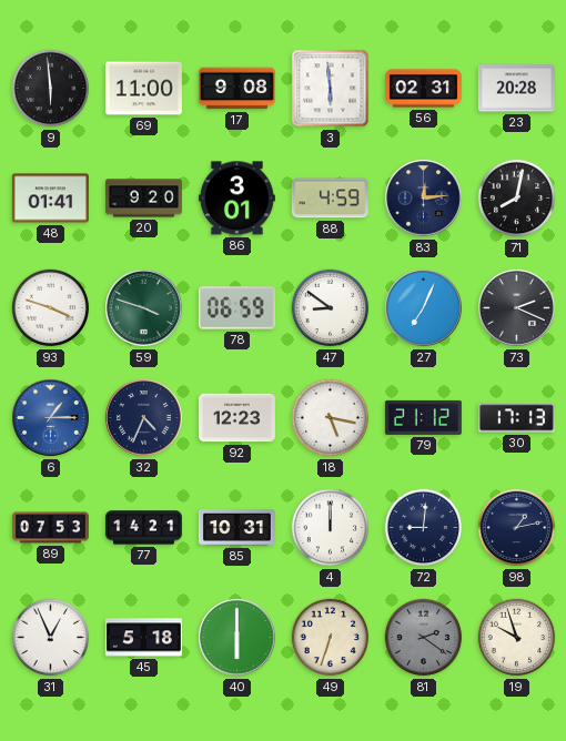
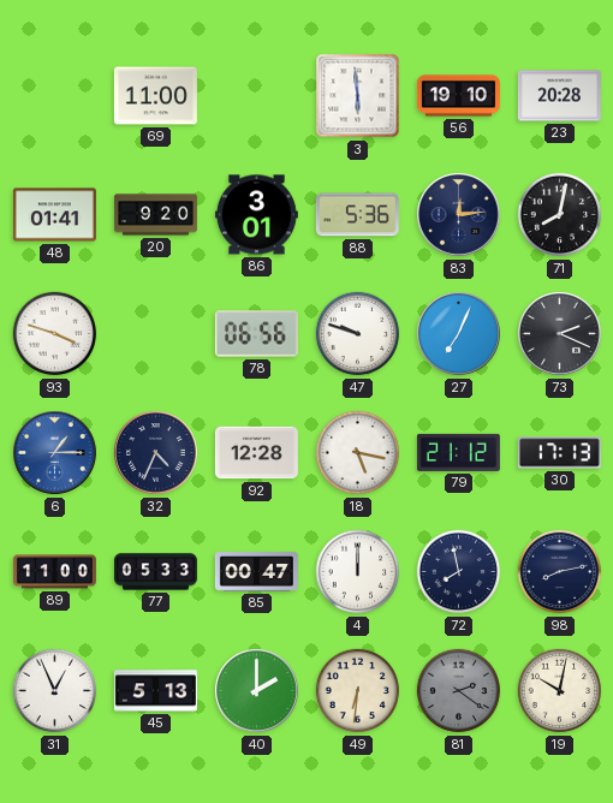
9: 5:59 -> none
17: 9:08 -> none
56: 02:31 -> 19:10
88: 4:59 -> 5:36
59: 3:48 -> none
78: 06:59 -> 06:56
47: 8:51 -> 9:48
92: 12:23 -> 12:28
89: 07:53 -> 11:00
77: 14:21 -> 05:33
85: 10:31 -> 00:47
72: 9:01 -> 7:58
98: 1:13 -> 8:13
45: 5:18 -> 5:13
40: 6:00 -> 2:00
49: 6:33 -> 6:31
19: 9:57 -> 10:02
